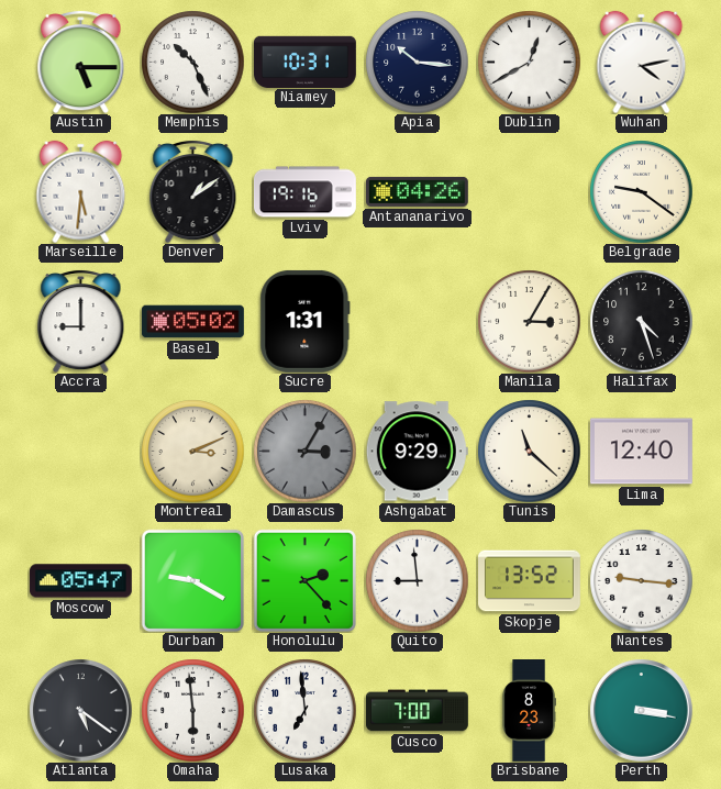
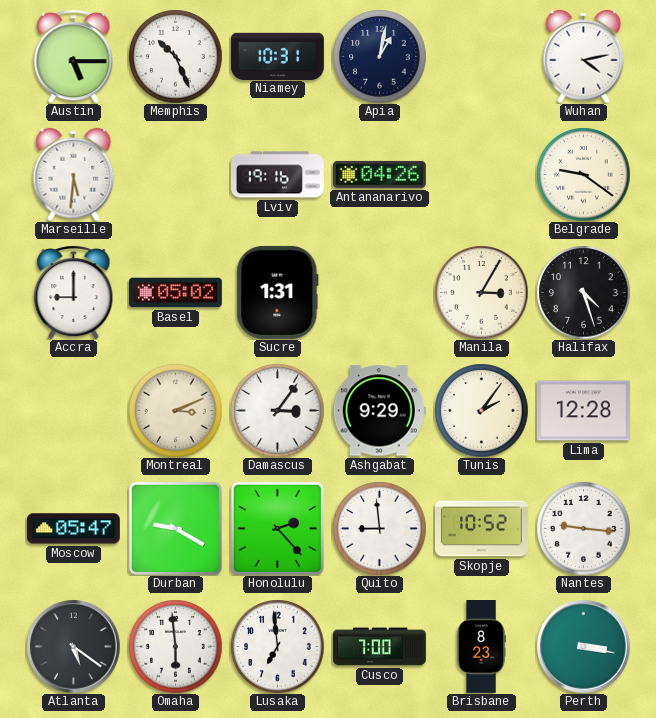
Apia: 10:16 -> 1:02
Dublin: 12:40 -> none
Denver: 1:09 -> none
Damascus: 3:05 -> 3:06
Damascus dial: grey -> white
Tunis: 11:22 -> 2:06
Lima: 12:40 -> 12:28
Skopje: 13:52 -> 10:52
